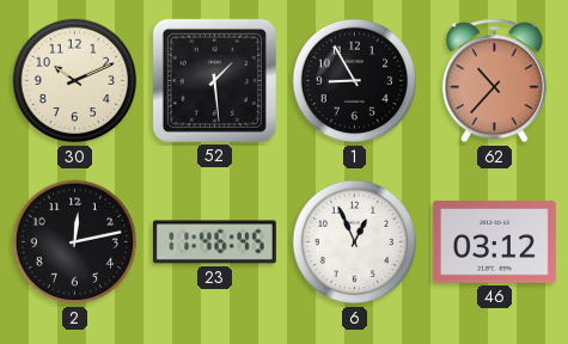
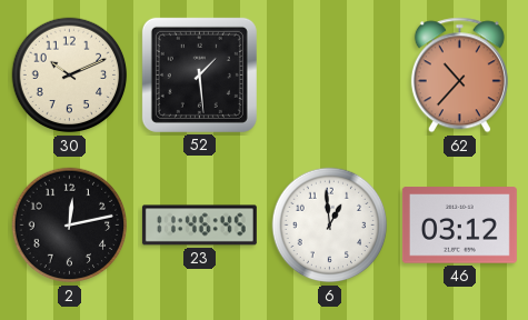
1: 8:55 -> none
6: 12:56 -> 12:59
